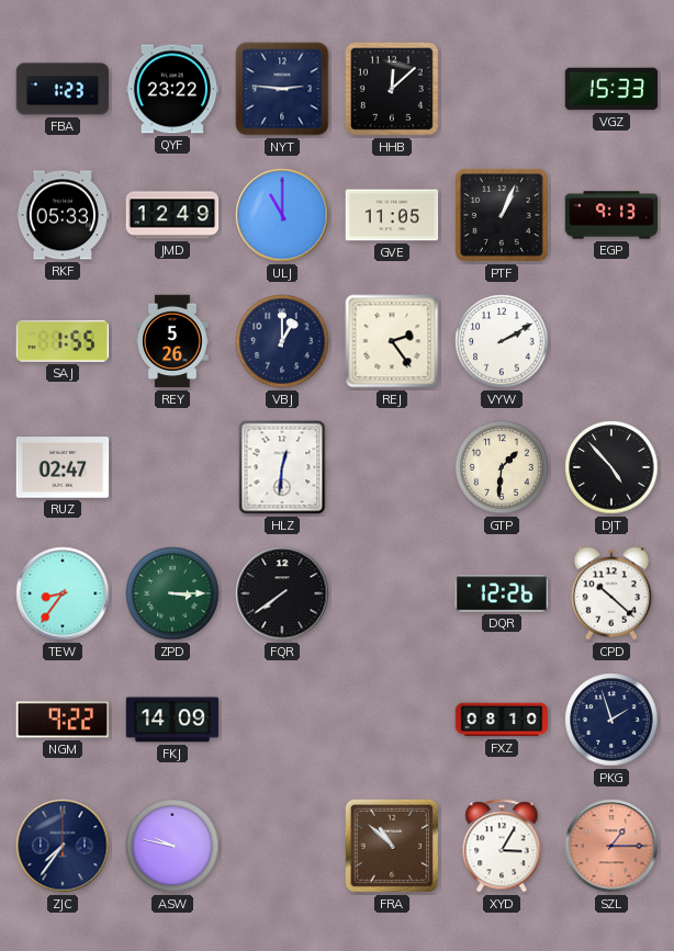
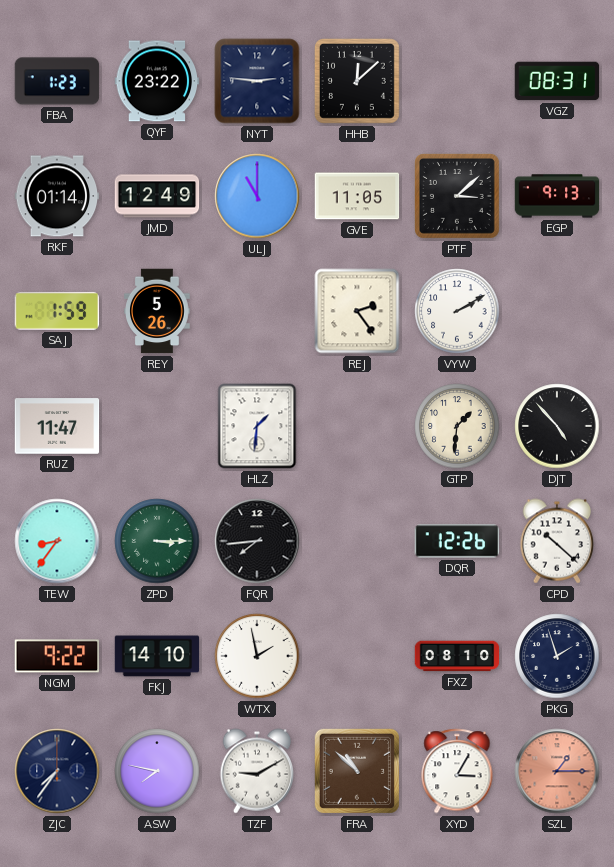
VGZ: 15:33 -> 08:31
RKF: 05:33 -> 01:14
PTF: 1:04 -> 3:08
SAJ: 1:55 -> 1:59
VBJ: 1:00 -> none
RUZ: 02:47 -> 11:47
HLZ: 12:31 -> 1:31
FQR: 7:39 -> 7:44
FKJ: 14:09 -> 14:10
WTX: none -> 1:58
ASW: 9:47 -> 7:47
TZF: none -> 9:10
